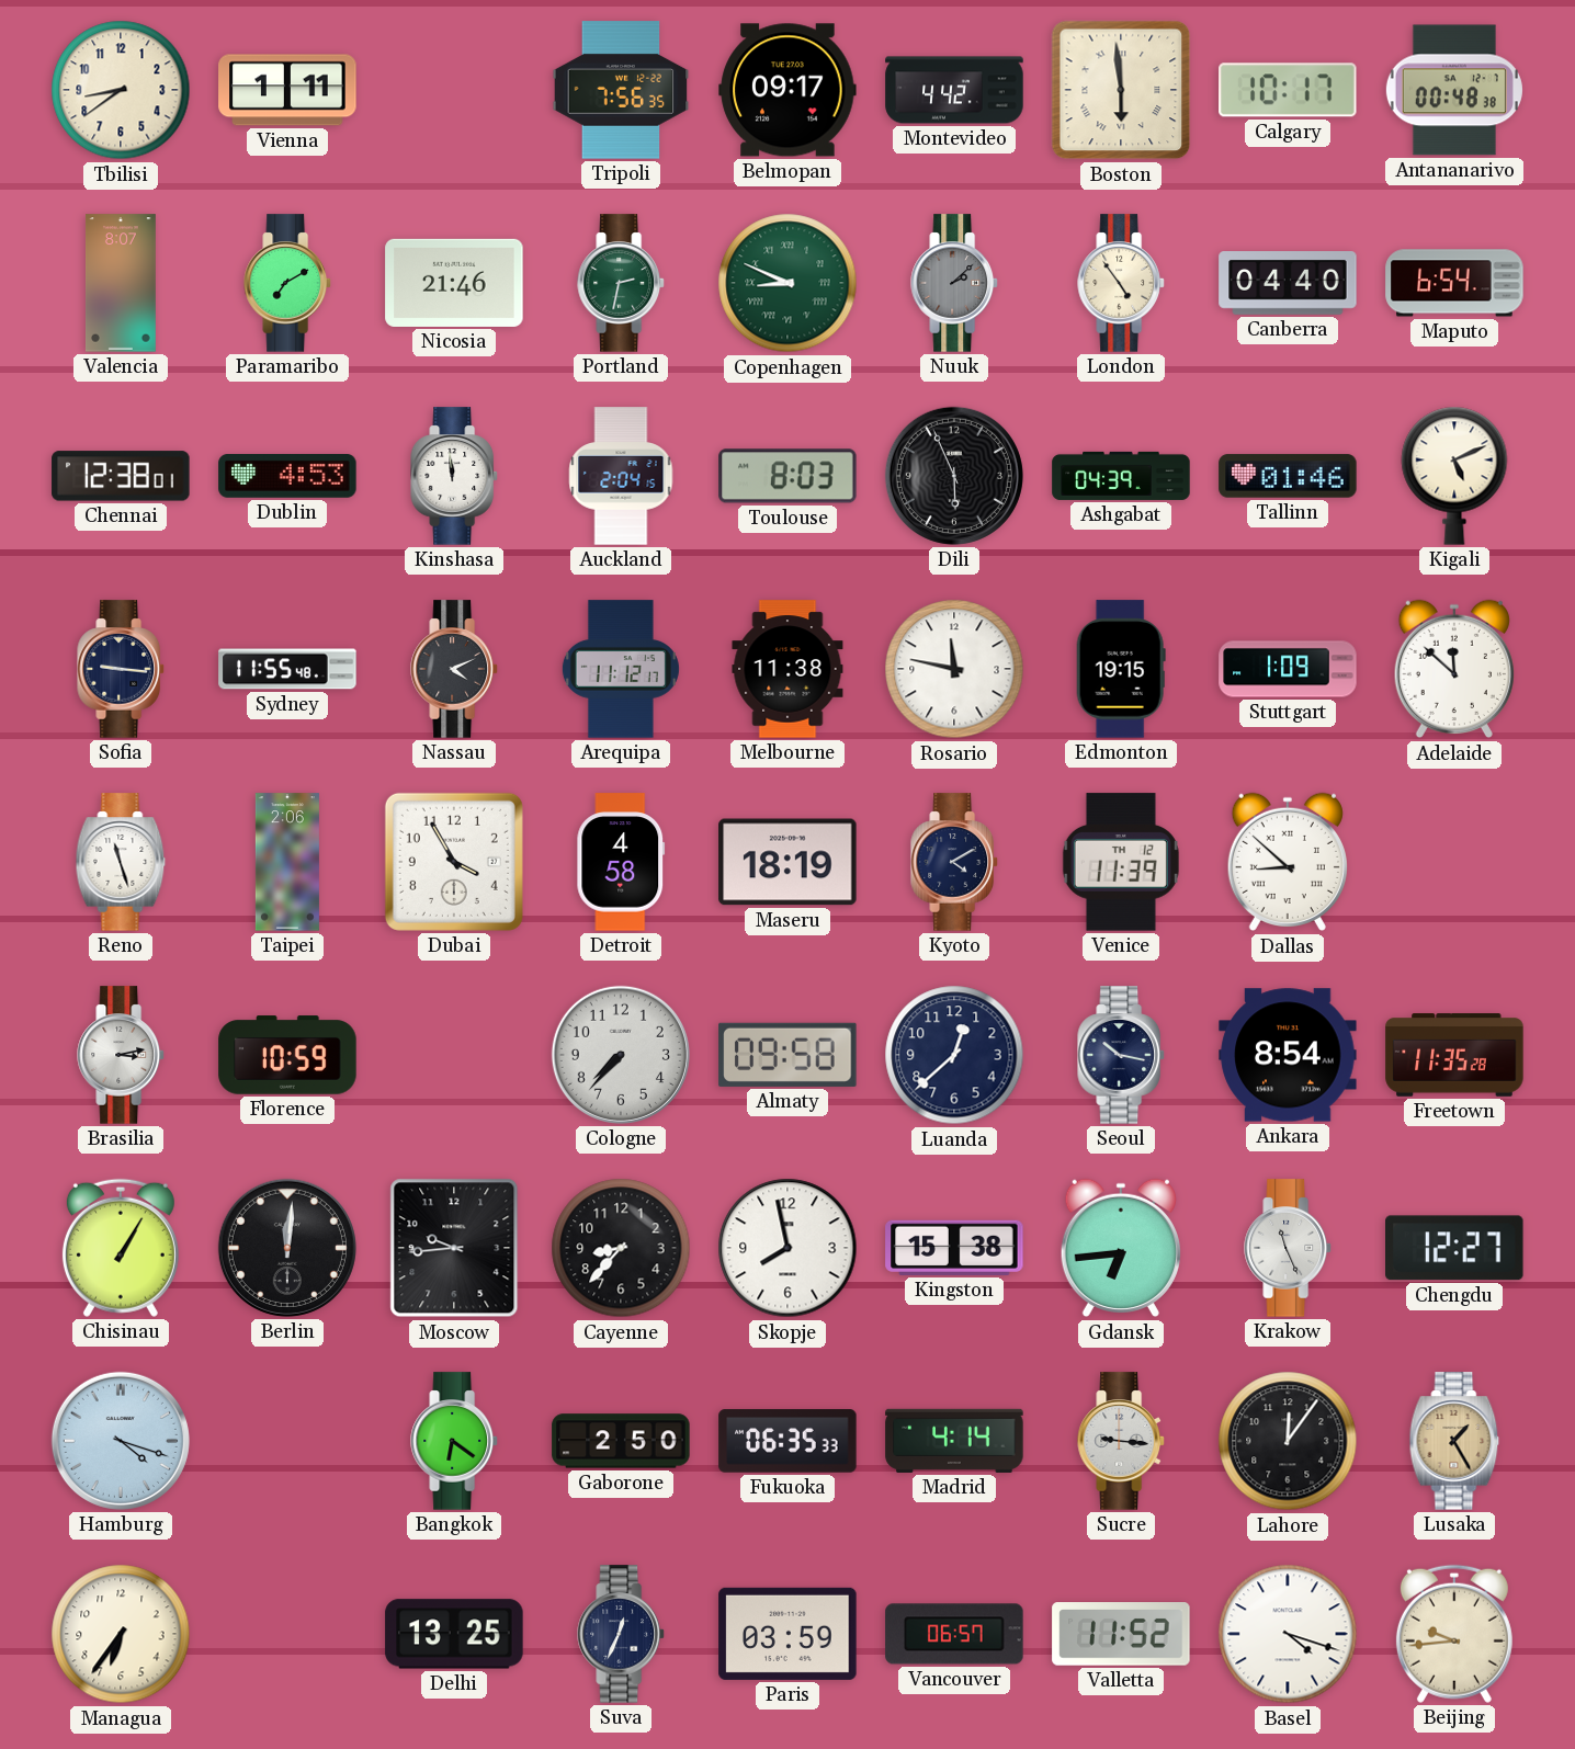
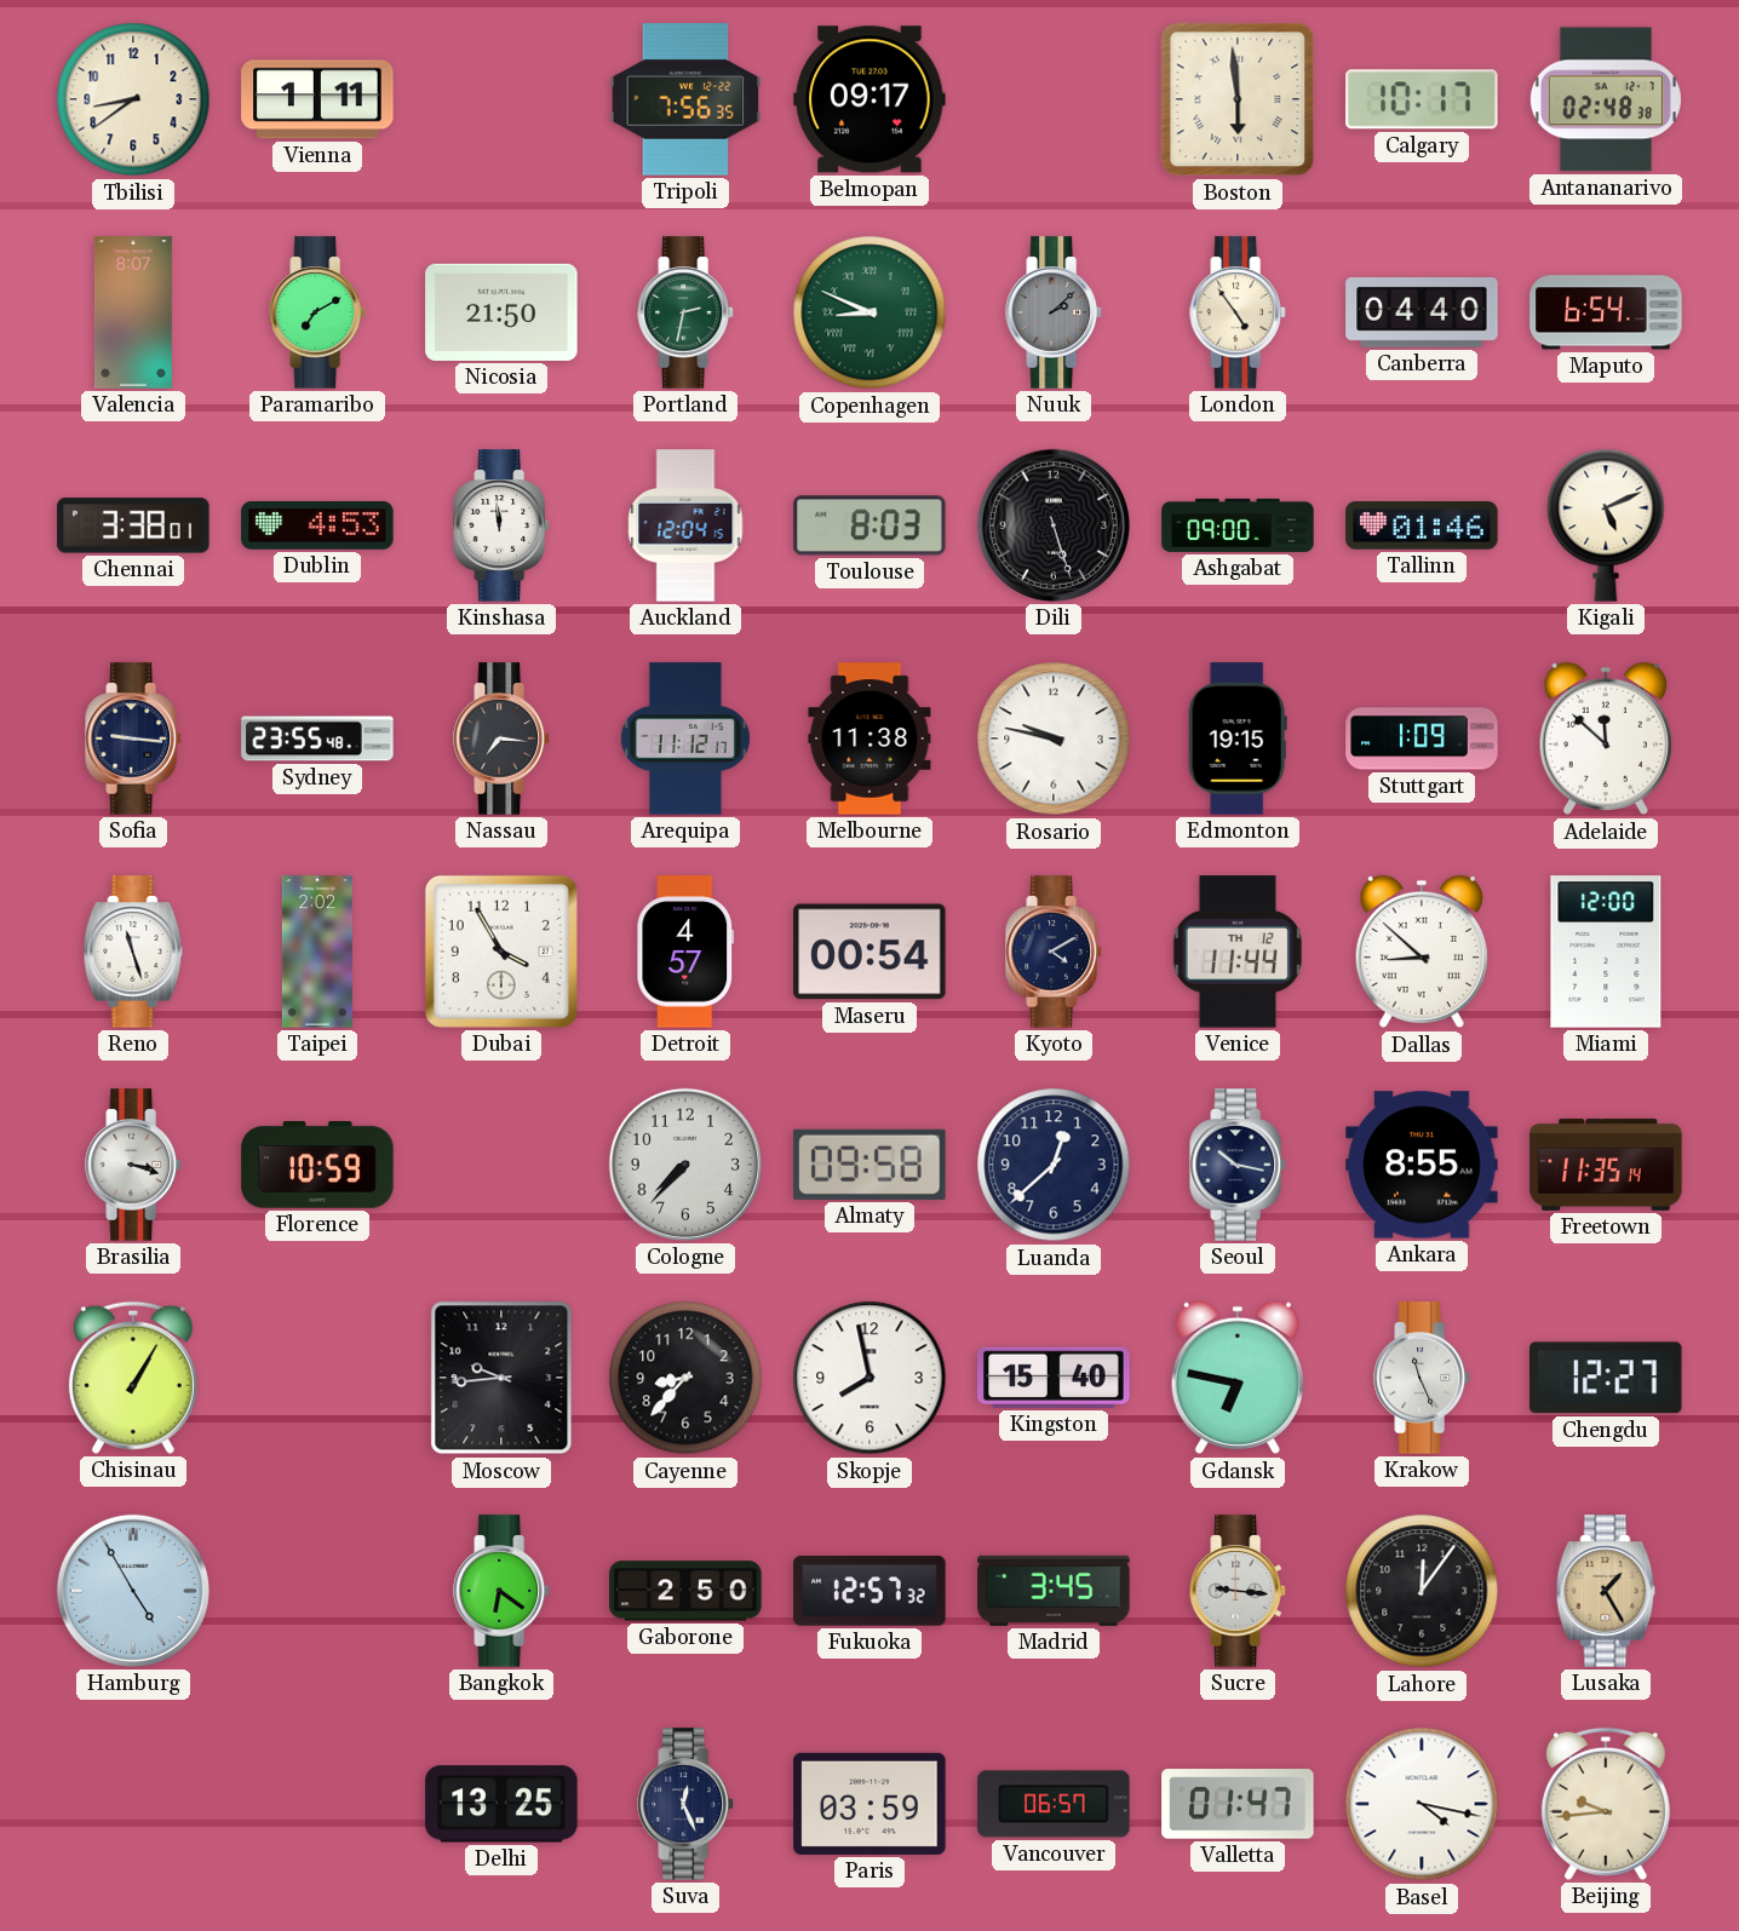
Montevideo: 4:42 -> none
Antananarivo: 00:48 -> 02:48
Nicosia: 21:46 -> 21:50
Chennai: 12:38 -> 3:38
Auckland: 2:04 -> 12:04
Dili: 5:56 -> 5:27
Ashgabat: 04:39 -> 09:00
Sydney: 11:55 -> 23:55
Nassau: 4:11 -> 7:16
Rosario: 11:47 -> 9:47
Taipei: 2:06 -> 2:02
Detroit: 4:58 -> 4:57
Maseru: 18:19 -> 00:54
Venice: 11:39 -> 11:44
Miami: none -> 12:00
Brasilia: 3:13 -> 3:18
Ankara: 8:54 -> 8:55
Freetown: 11:35:28 -> 11:35:14
Berlin: 12:01 -> none
Kingston: 15:38 -> 15:40
Gdansk: 6:44 -> 6:47
Hamburg: 4:18 -> 4:55
Fukuoka: 06:35 -> 12:57
Madrid: 4:14 -> 3:45
Managua: 6:36 -> none
Suva: 12:34 -> 12:26
Valletta: 11:52 -> 01:47
Basel: 4:18 -> 4:17
